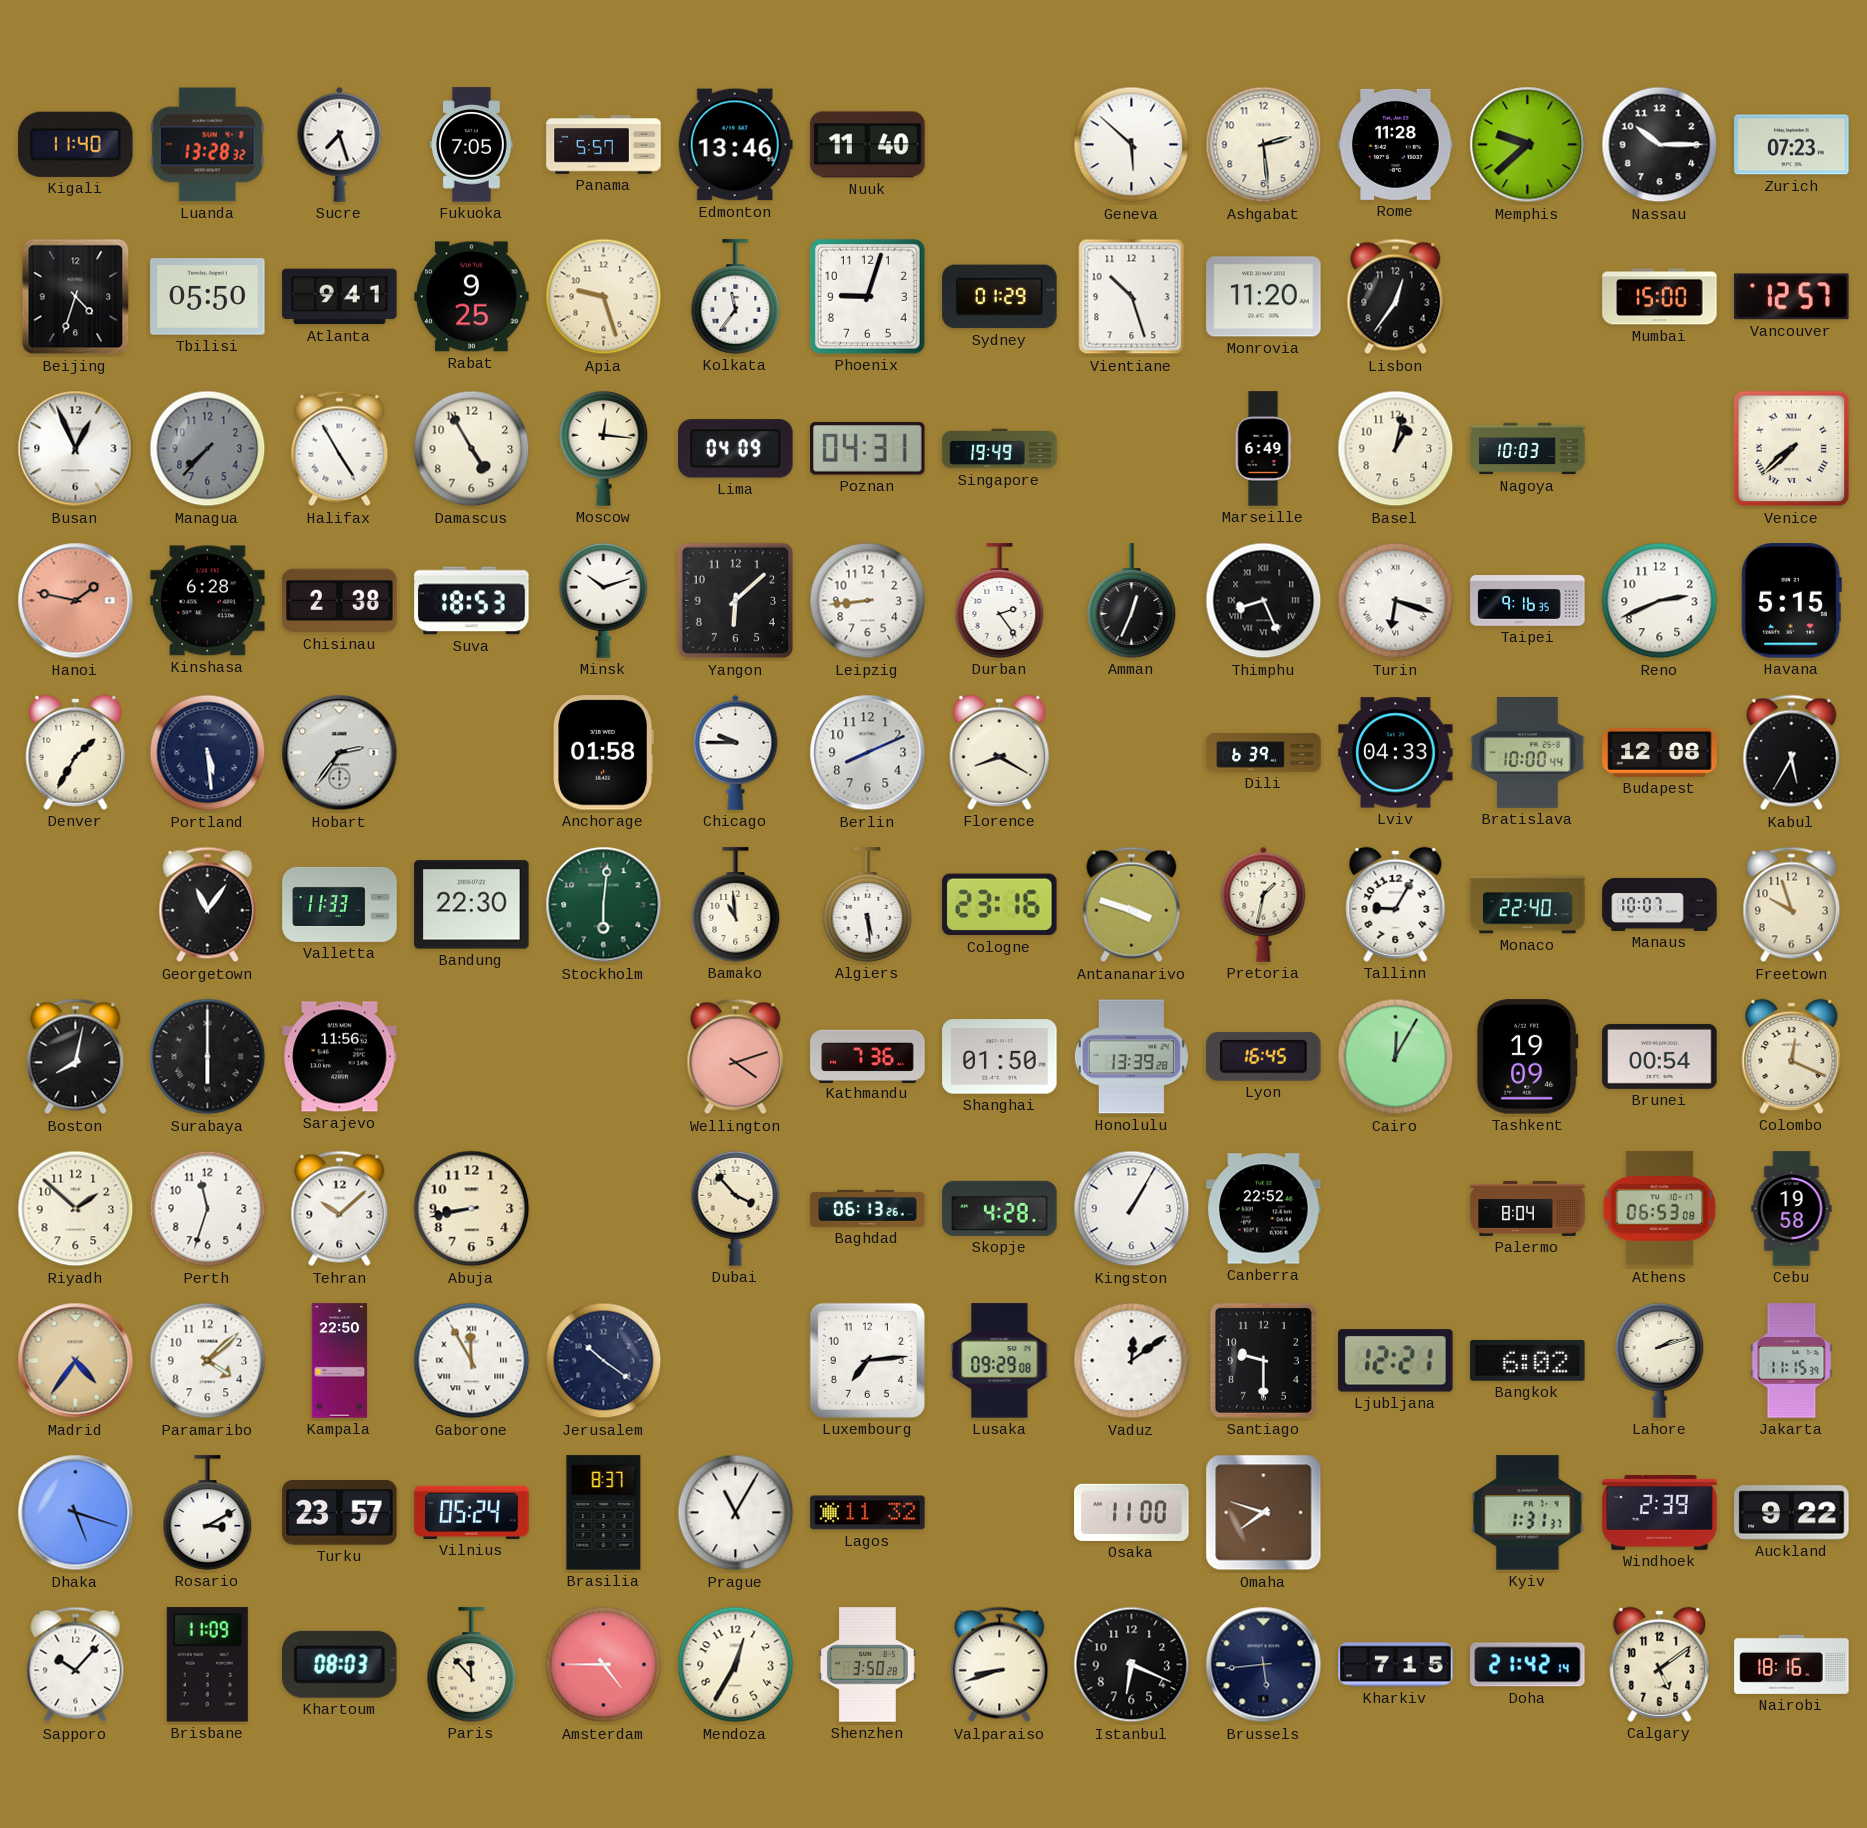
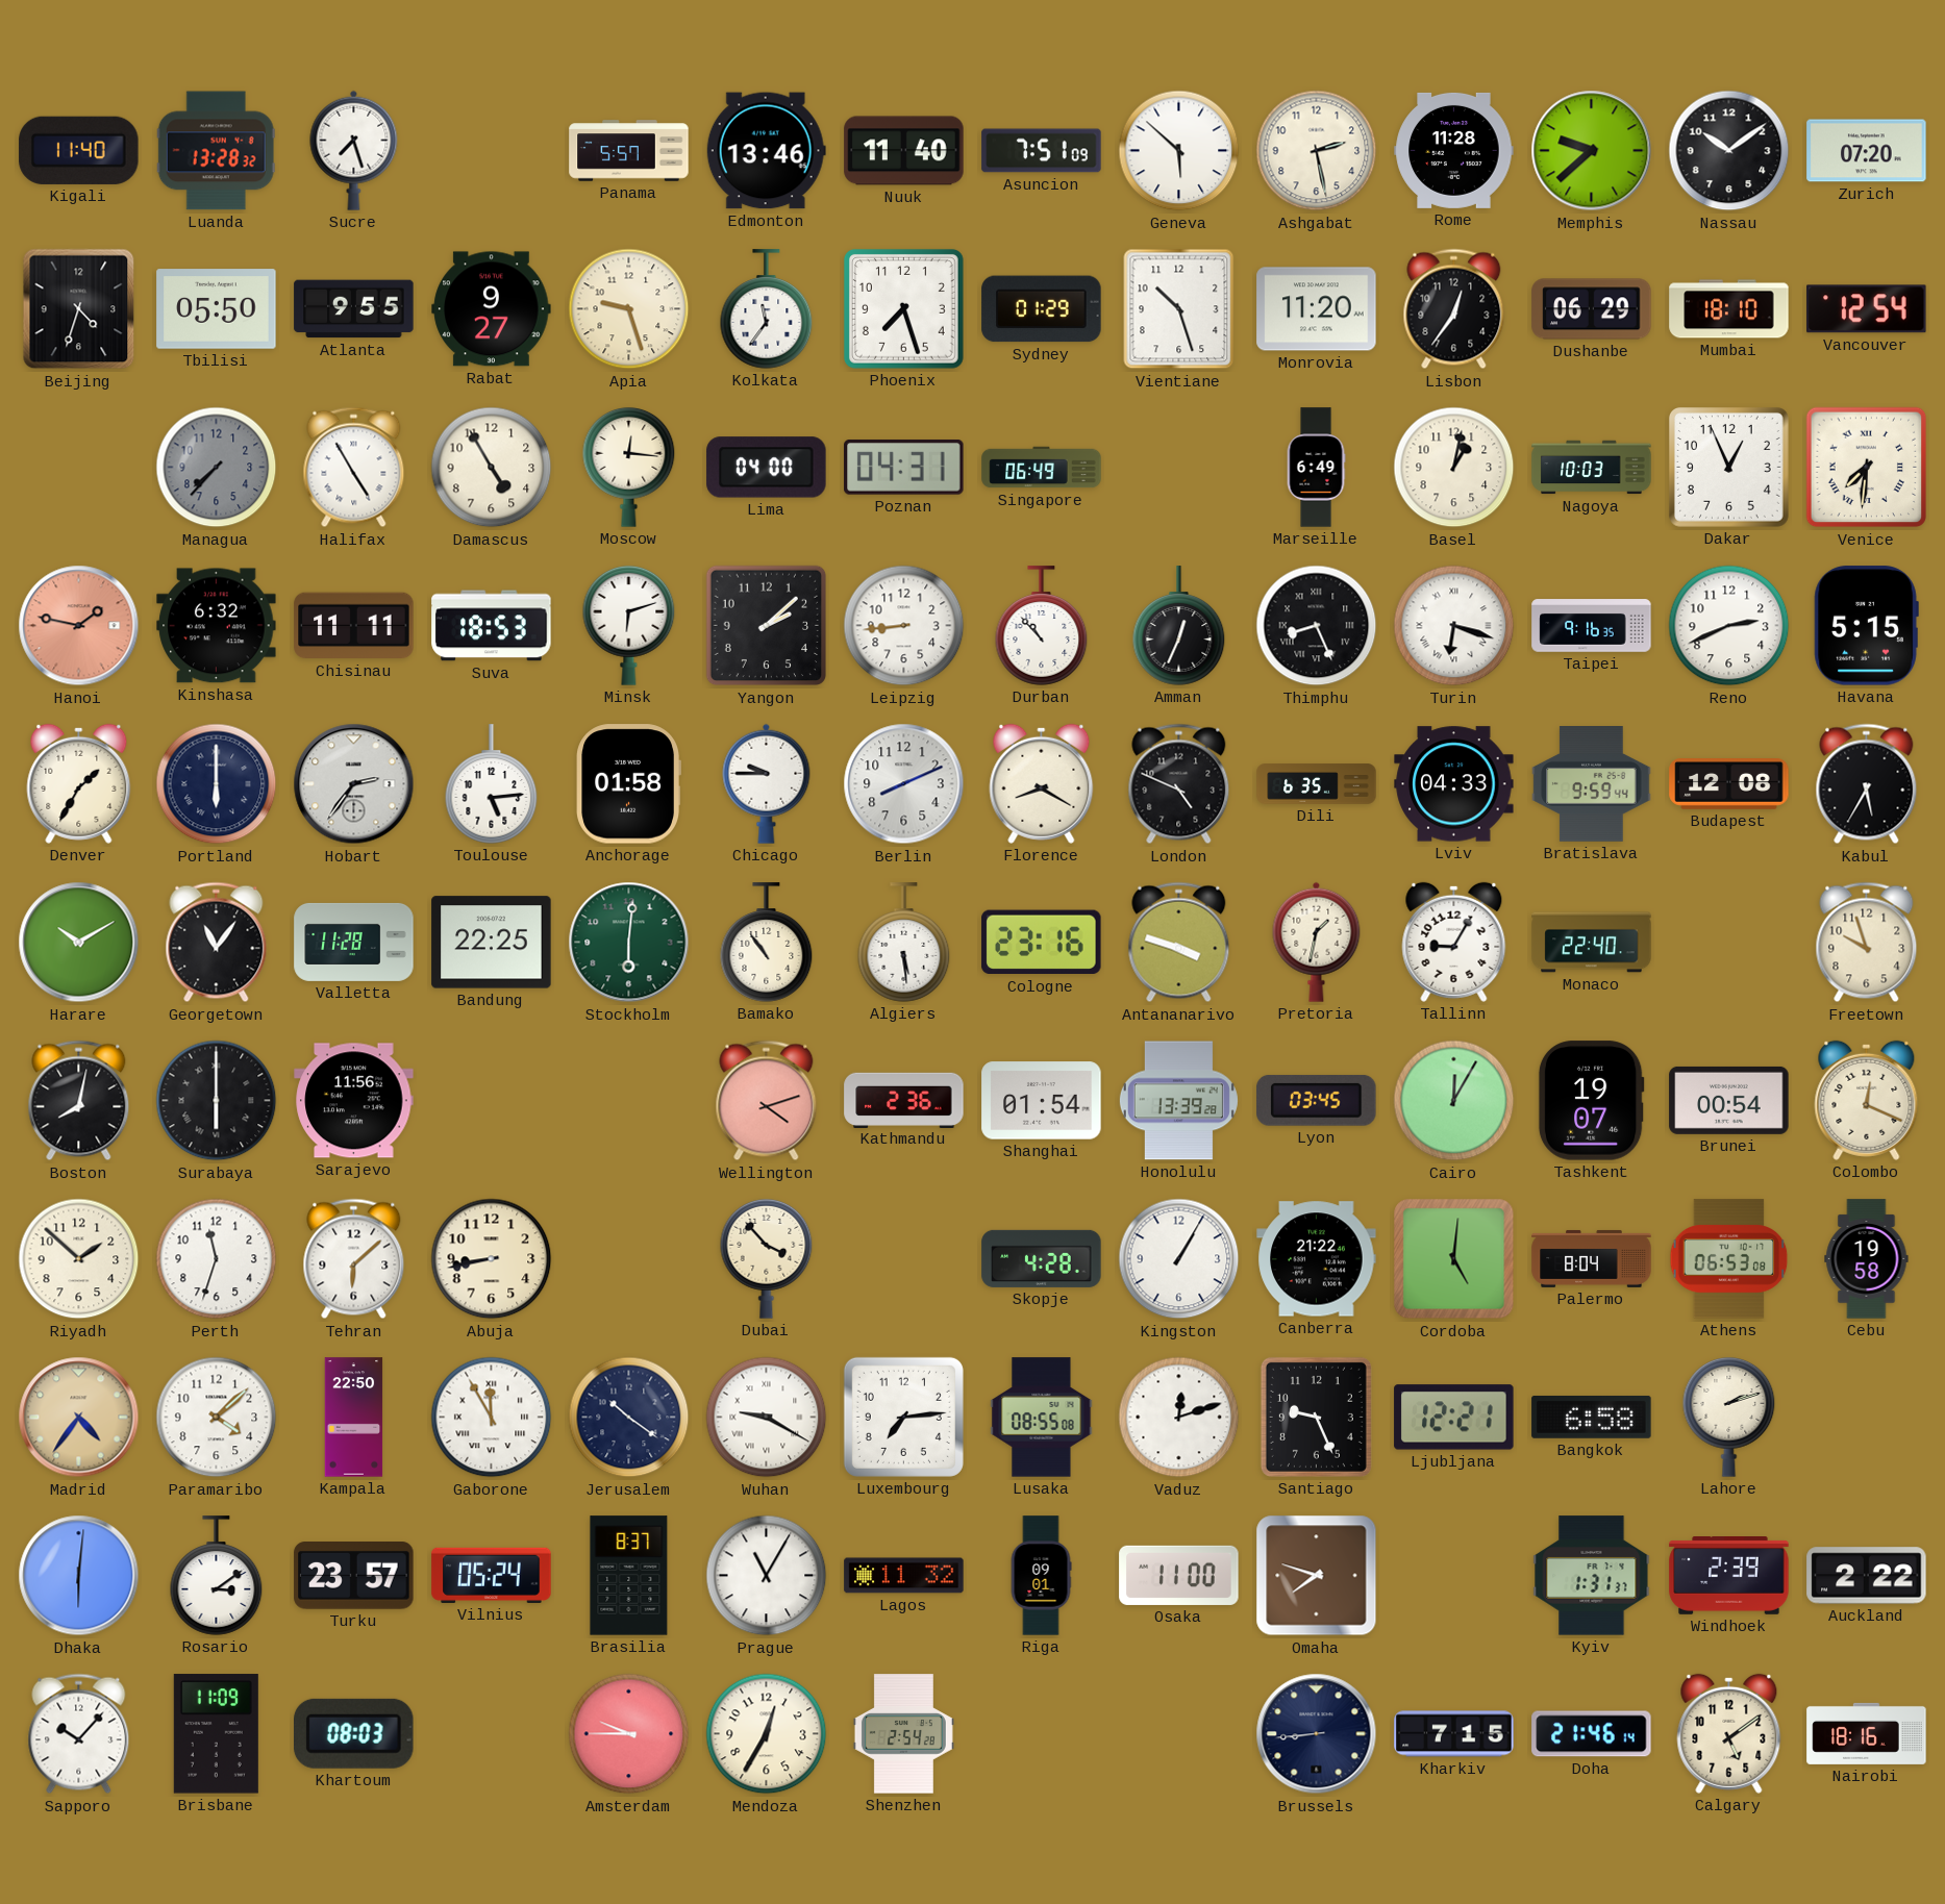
Fukuoka: 7:05 -> none
Asuncion: none -> 7:51
Ashgabat: 2:29 -> 2:28
Nassau: 10:15 -> 10:09
Zurich: 07:23 -> 07:20
Atlanta: 9:41 -> 9:55
Rabat: 9:25 -> 9:27
Phoenix: 9:03 -> 7:27
Dushanbe: none -> 06:29
Mumbai: 15:00 -> 18:10
Vancouver: 12:57 -> 12:54
Busan: 12:56 -> none
Lima: 04:09 -> 04:00
Singapore: 19:49 -> 06:49
Dakar: none -> 12:56
Venice: 7:38 -> 7:31
Kinshasa: 6:28 -> 6:32
Chisinau: 2:38 -> 11:11
Minsk: 10:12 -> 6:12
Yangon: 6:08 -> 2:08
Durban: 2:24 -> 10:53
Portland: 5:29 -> 6:00
Toulouse: none -> 5:14
London: none -> 4:49
Dili: 6:39 -> 6:35
Bratislava: 10:00 -> 9:59
Harare: none -> 10:10
Valletta: 11:33 -> 11:28
Bandung: 22:30 -> 22:25
Bamako: 10:59 -> 10:54
Manaus: 10:07 -> none
Kathmandu: 7:36 -> 2:36
Shanghai: 01:50 -> 01:54
Lyon: 16:45 -> 03:45
Tashkent: 19:09 -> 19:07
Tehran: 10:08 -> 6:08
Baghdad: 06:13 -> none
Canberra: 22:52 -> 21:22
Cordoba: none -> 5:01
Wuhan: none -> 9:20
Lusaka: 09:29 -> 08:55
Vaduz: 12:09 -> 12:12
Santiago: 9:30 -> 9:26
Bangkok: 6:02 -> 6:58
Jakarta: 11:15 -> none
Dhaka: 5:18 -> 6:01
Rosario: 3:10 -> 3:09
Riga: none -> 09:01
Auckland: 9:22 -> 2:22
Paris: 11:53 -> none
Amsterdam: 4:45 -> 9:45
Shenzhen: 3:50 -> 2:54
Valparaiso: 8:42 -> none
Istanbul: 6:19 -> none
Brussels: 5:44 -> 8:44
Doha: 21:42 -> 21:46
